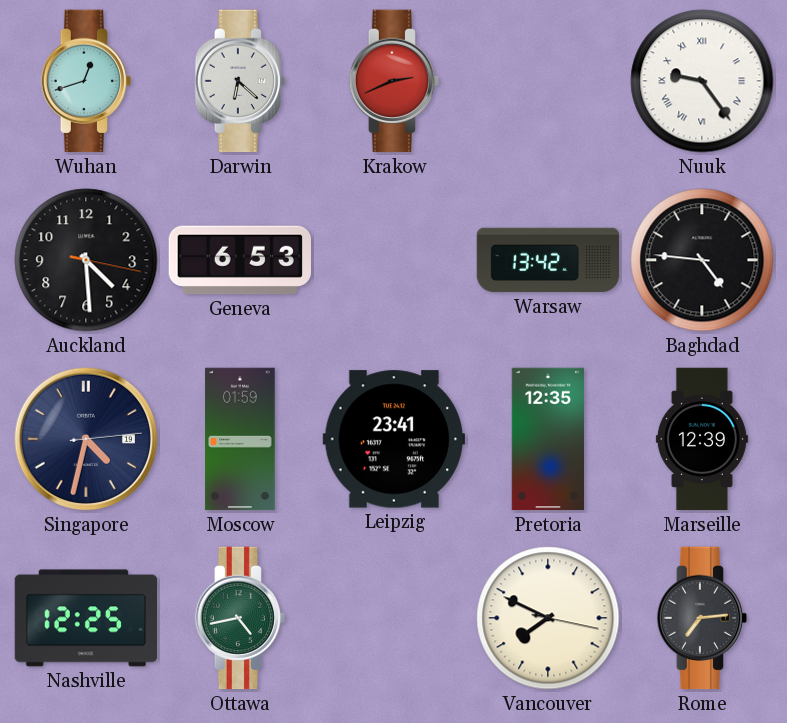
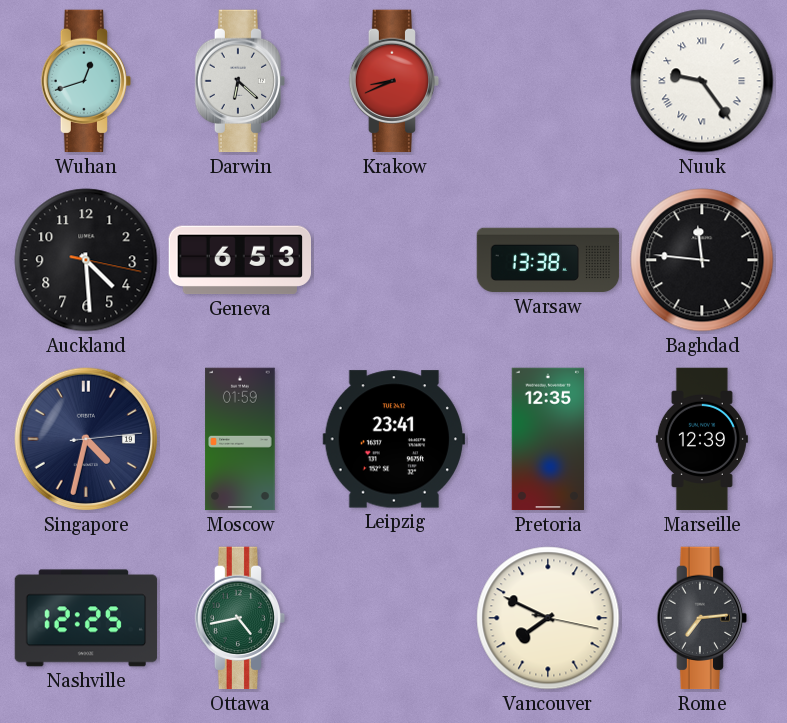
Krakow: 2:41 -> 8:41
Warsaw: 13:42 -> 13:38
Baghdad: 4:46 -> 11:46
